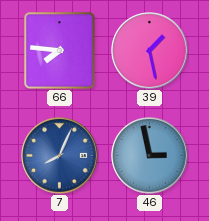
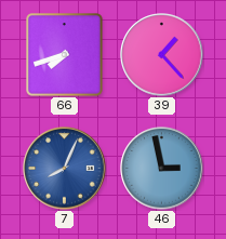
66: 7:46 -> 7:42
39: 1:28 -> 1:23
